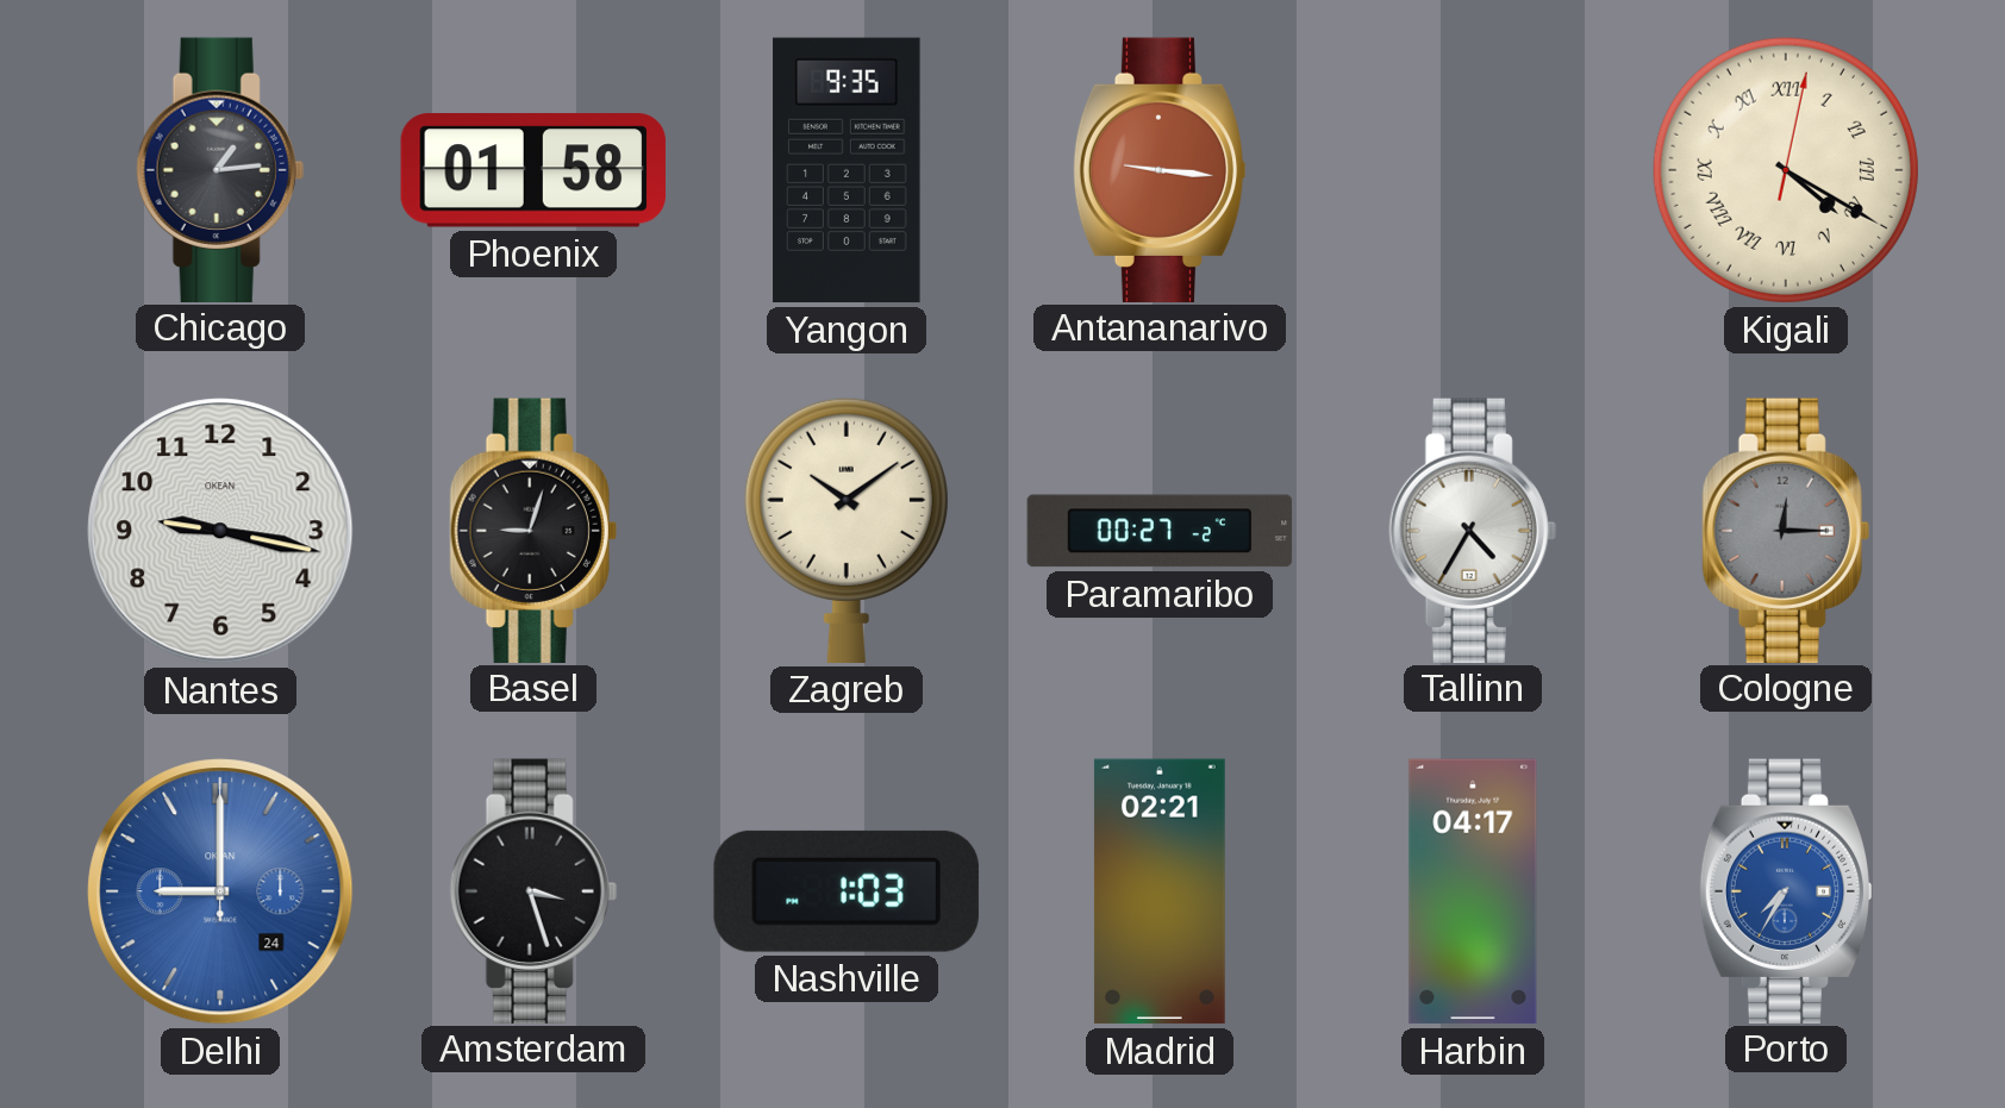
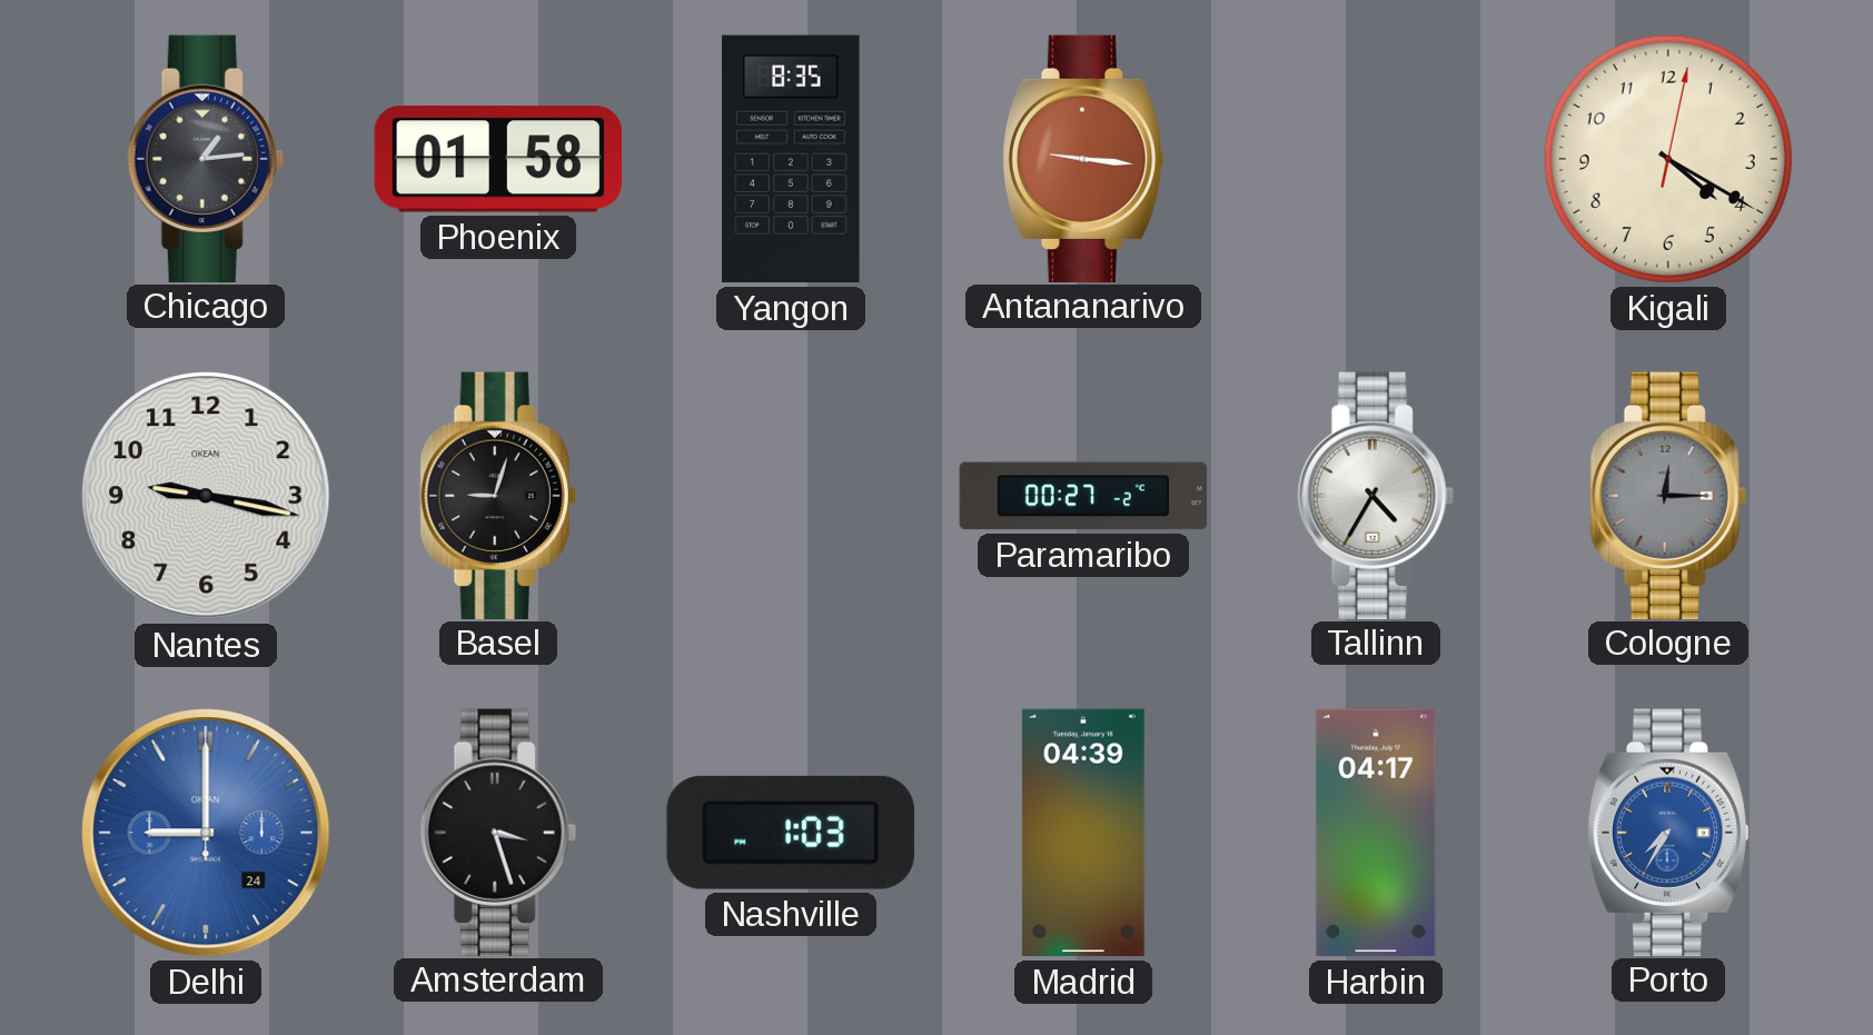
Yangon: 9:35 -> 8:35
Kigali numerals: Roman -> Arabic
Zagreb: 10:09 -> none
Madrid: 02:21 -> 04:39
